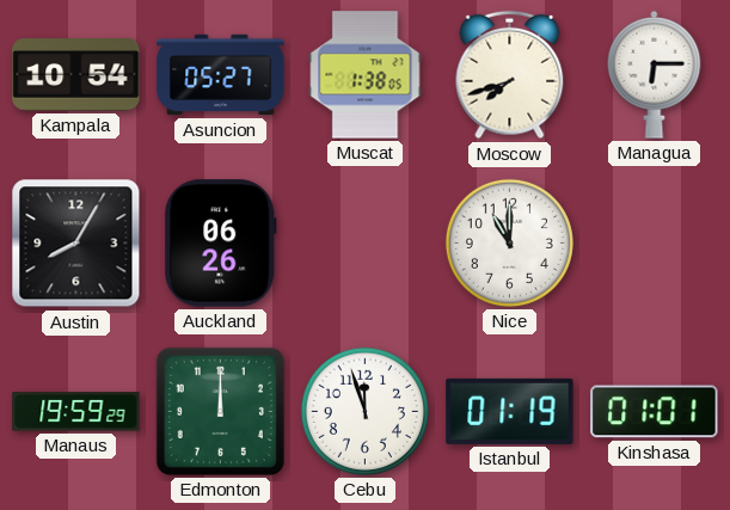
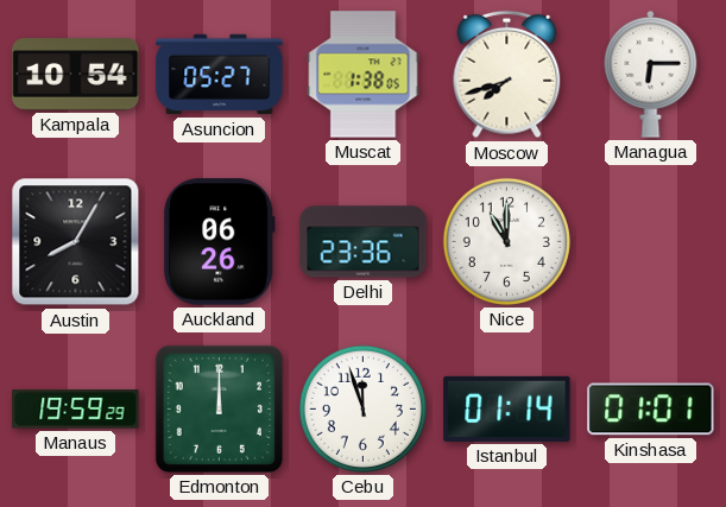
Delhi: none -> 23:36
Istanbul: 01:19 -> 01:14
